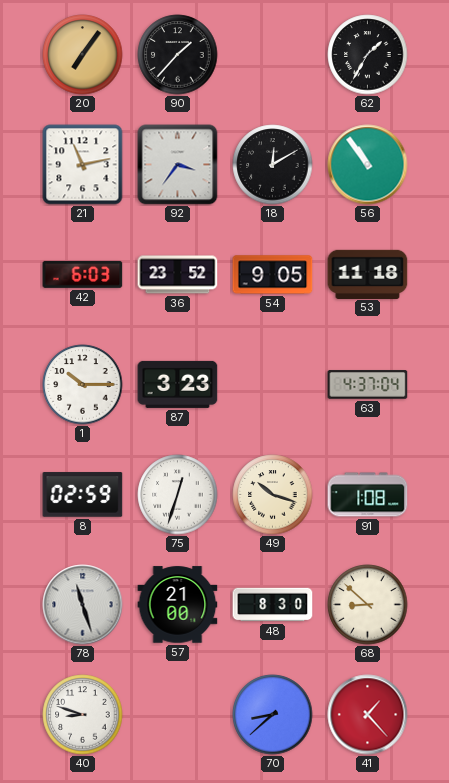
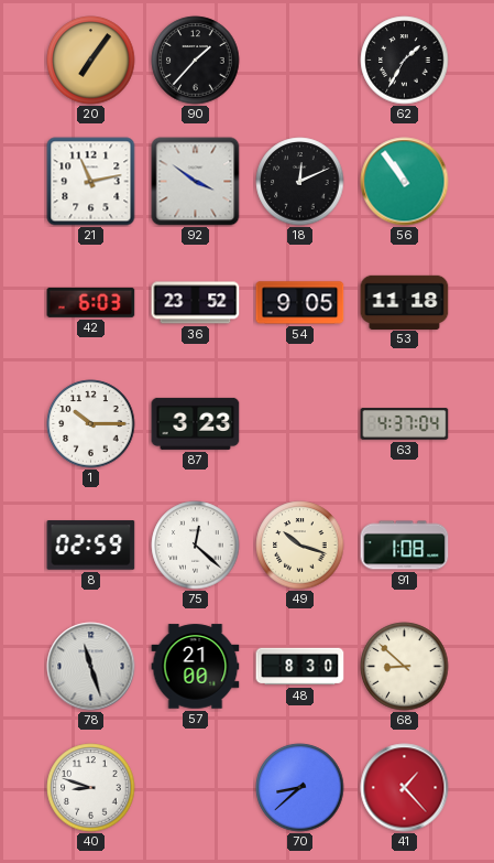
92: 3:36 -> 3:51
18: 12:10 -> 12:11
75: 12:33 -> 12:22
